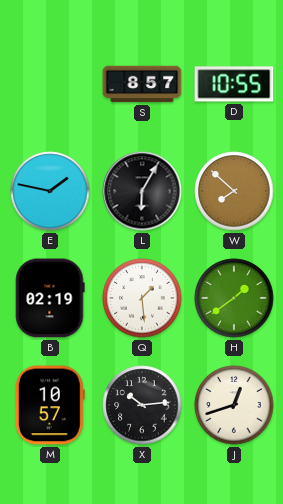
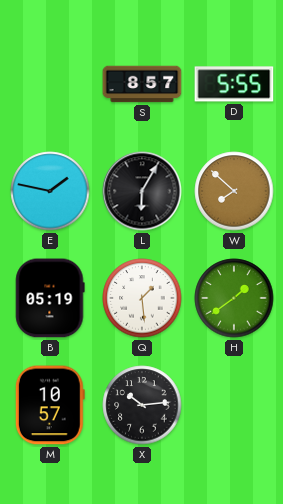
D: 10:55 -> 5:55
B: 02:19 -> 05:19
J: 12:42 -> none
